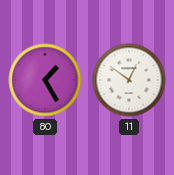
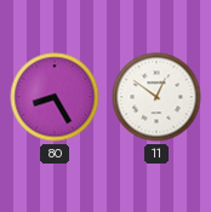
80: 1:25 -> 8:25
